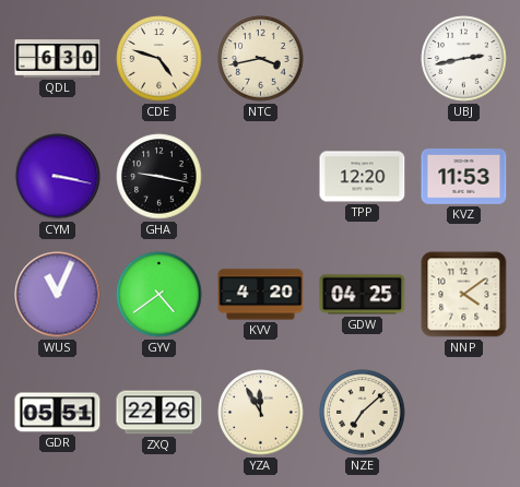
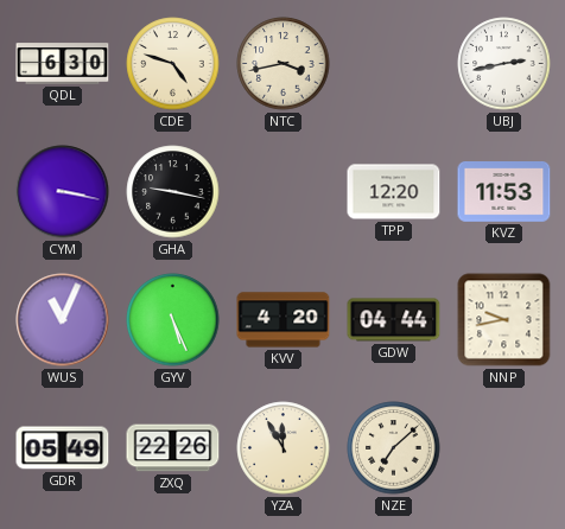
GYV: 4:39 -> 5:26
GDW: 04:25 -> 04:44
NNP: 4:09 -> 9:43
GDR: 05:51 -> 05:49
